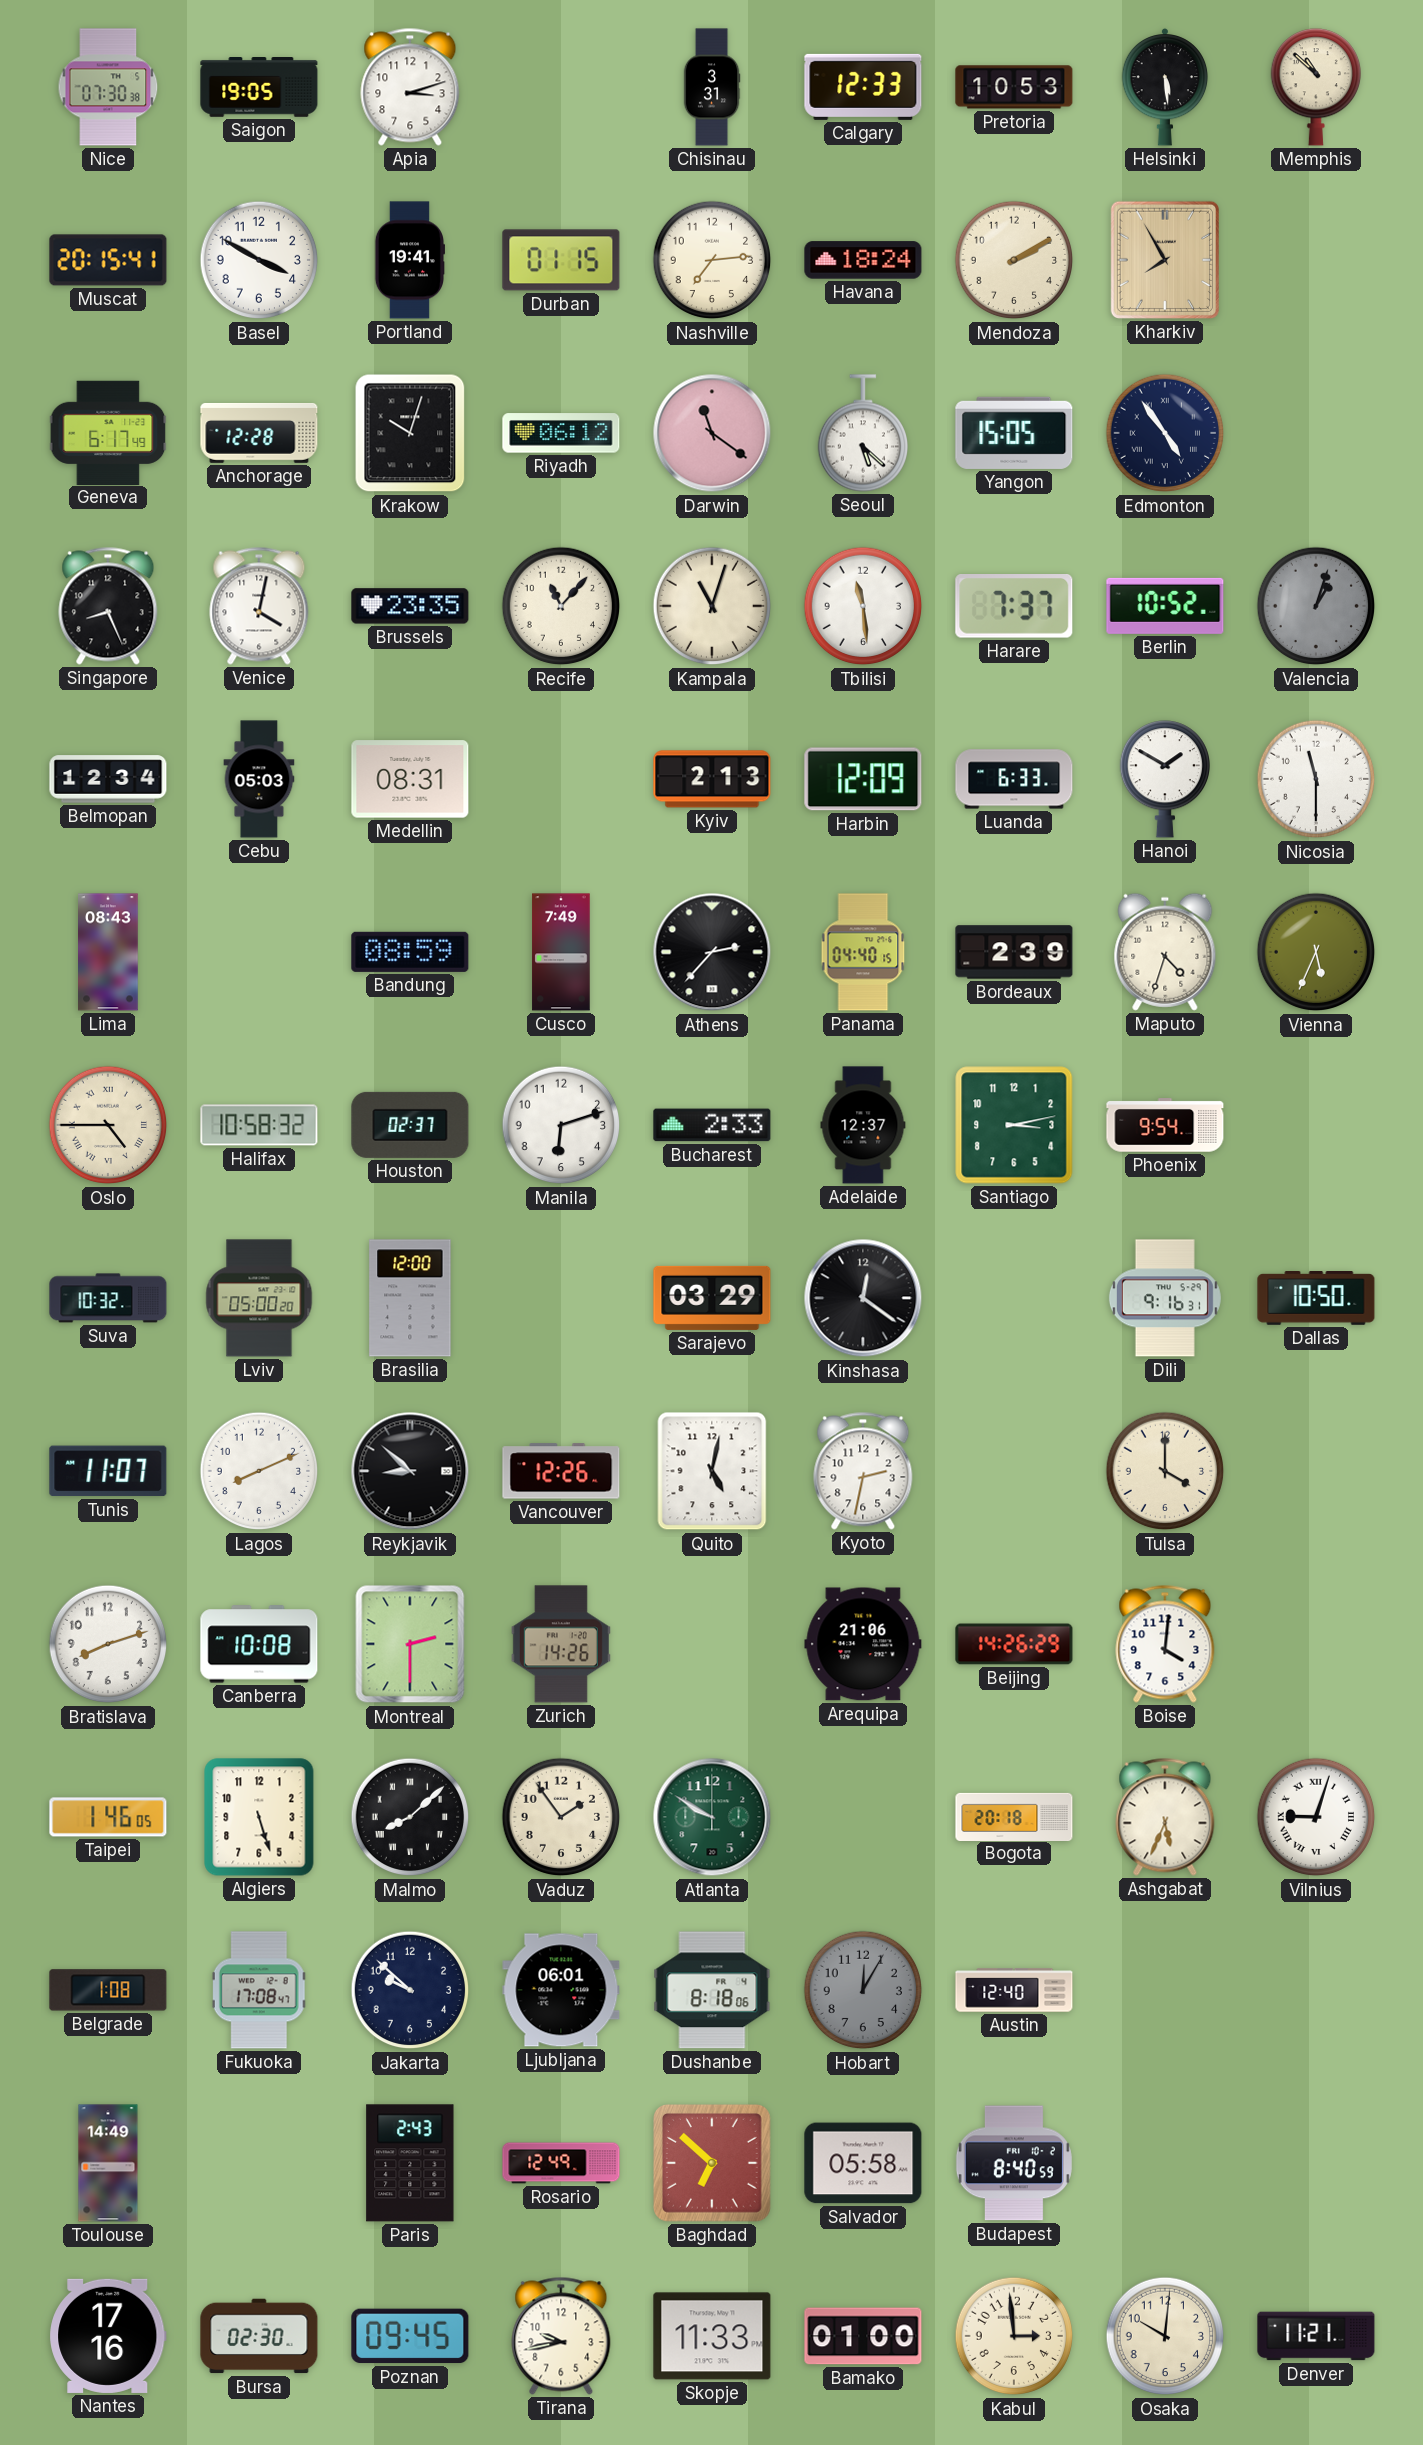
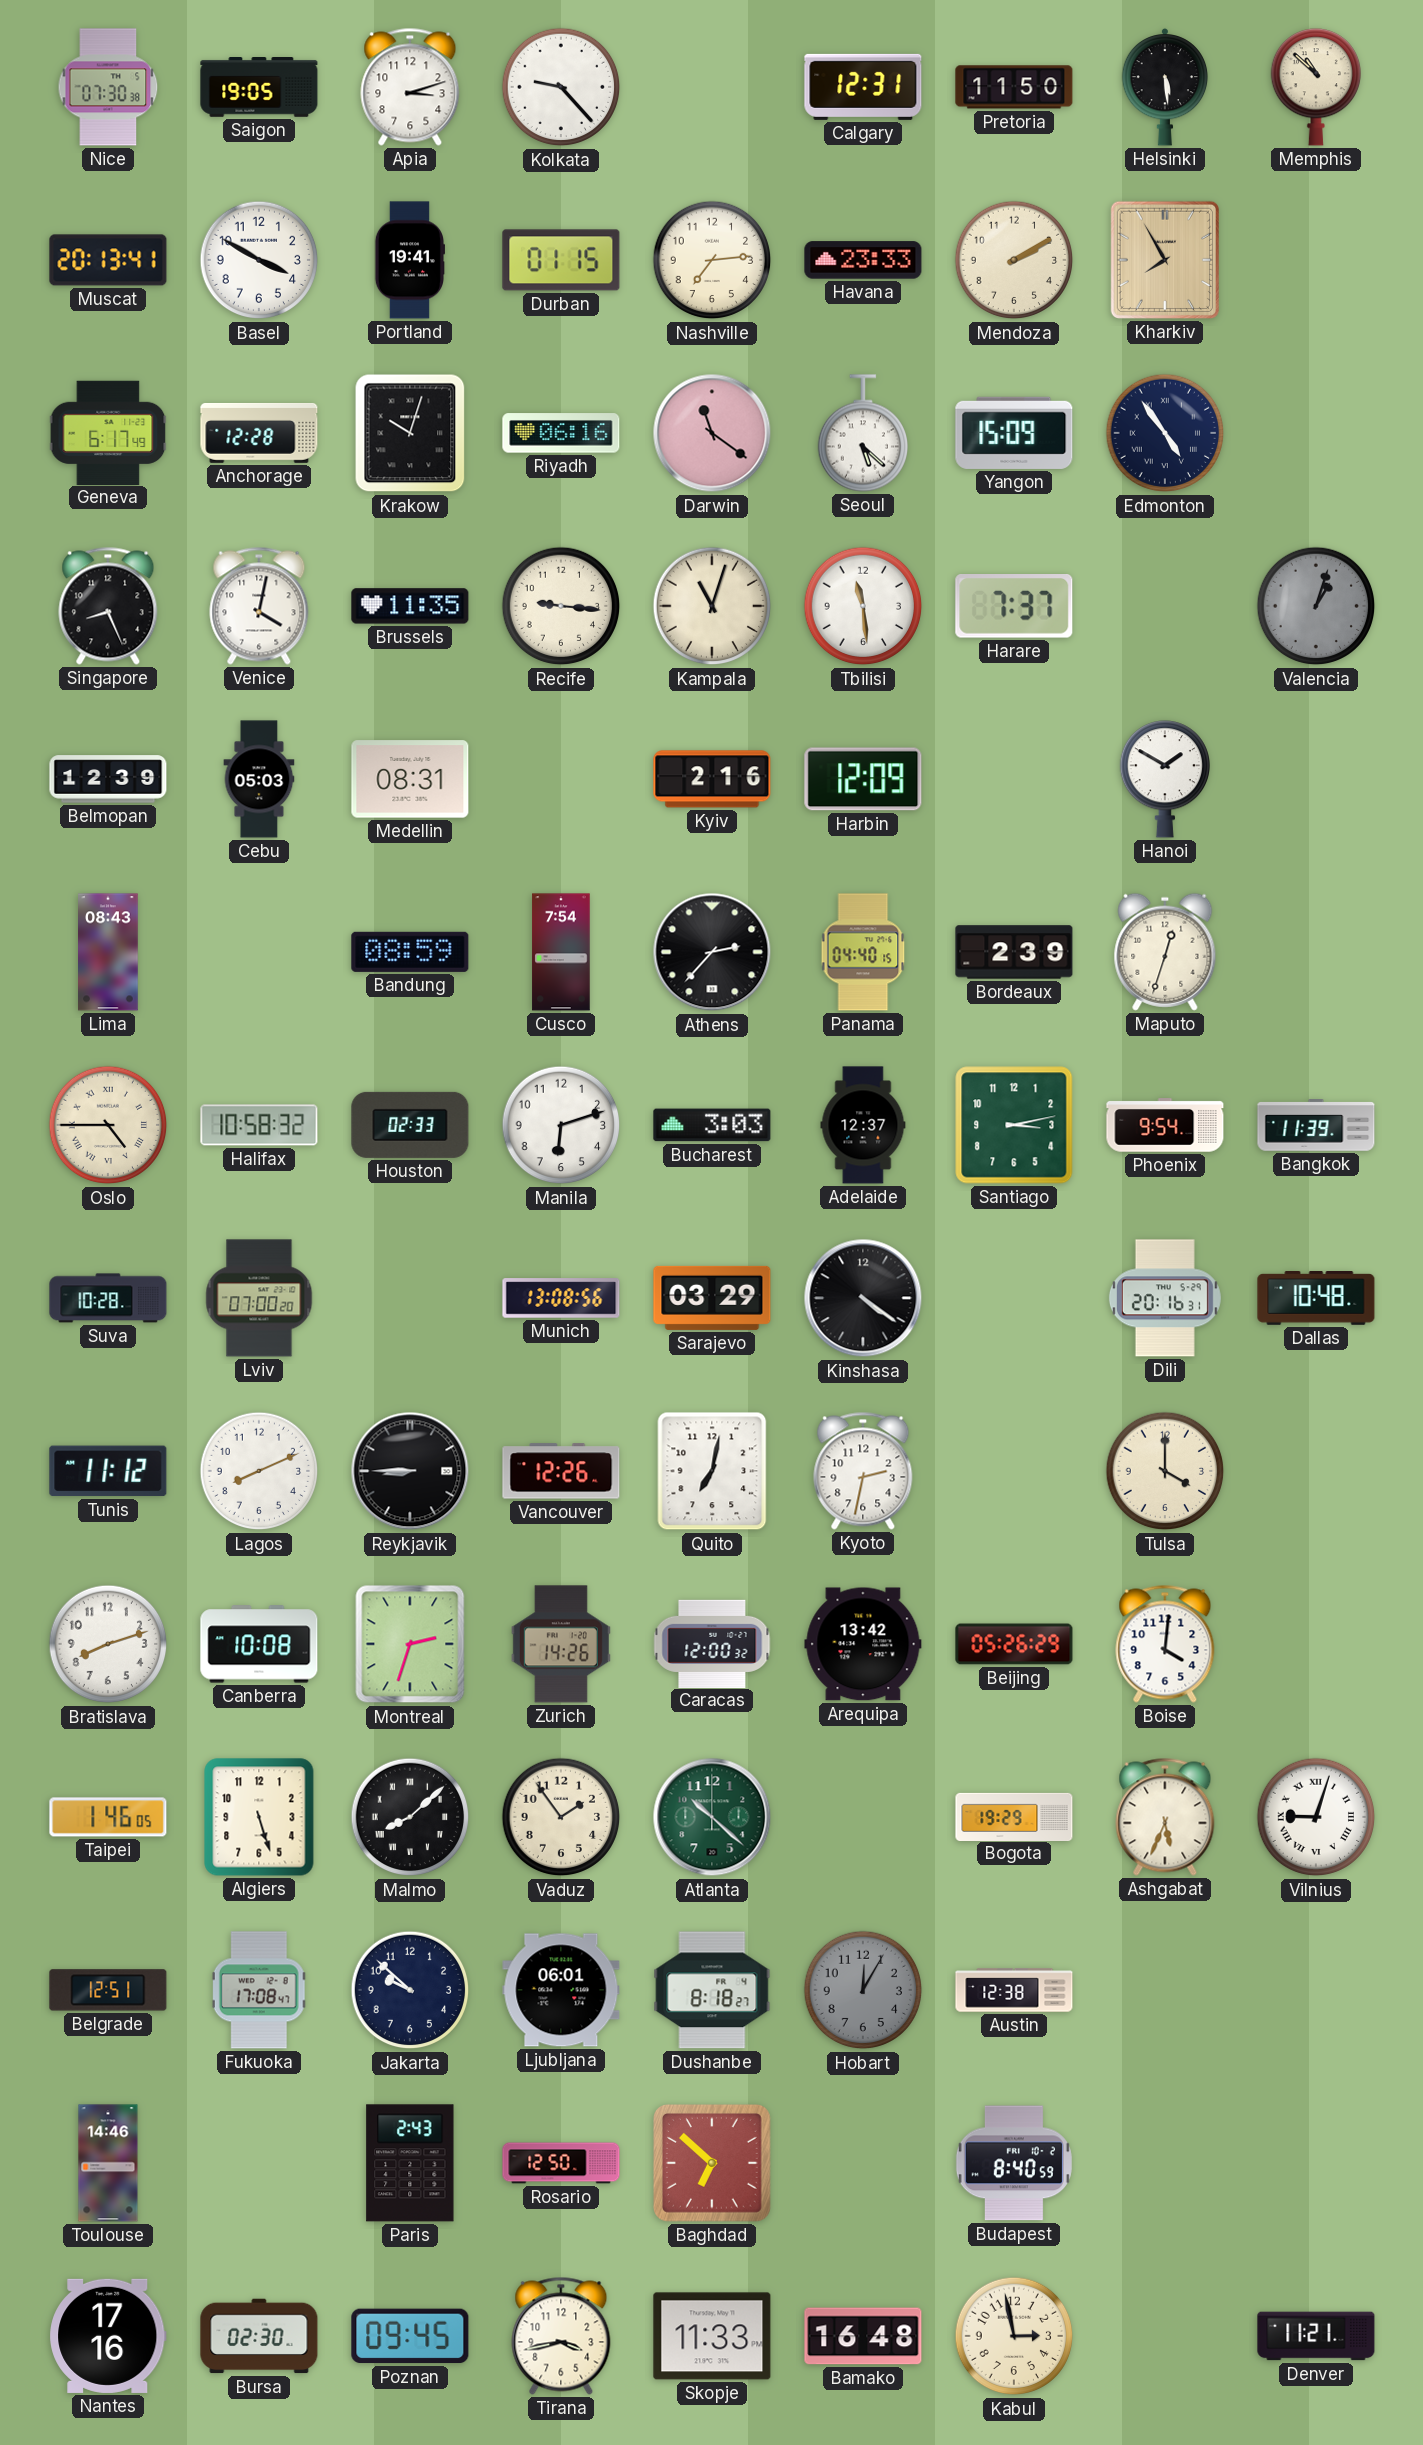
Kolkata: none -> 9:23
Chisinau: 3:31 -> none
Calgary: 12:33 -> 12:31
Pretoria: 10:53 -> 11:50
Muscat: 20:15 -> 20:13
Havana: 18:24 -> 23:33
Riyadh: 06:12 -> 06:16
Yangon: 15:05 -> 15:09
Brussels: 23:35 -> 11:35
Recife: 11:07 -> 9:16
Berlin: 10:52 -> none
Belmopan: 12:34 -> 12:39
Kyiv: 2:13 -> 2:16
Luanda: 6:33 -> none
Nicosia: 11:30 -> none
Cusco: 7:49 -> 7:54
Maputo: 4:33 -> 12:33
Vienna: 5:34 -> none
Houston: 02:37 -> 02:33
Bucharest: 2:33 -> 3:03
Bangkok: none -> 11:39
Suva: 10:32 -> 10:28
Lviv: 05:00 -> 07:00
Brasilia: 12:00 -> none
Munich: none -> 13:08
Kinshasa: 12:21 -> 4:21
Dili: 9:16 -> 20:16
Dallas: 10:50 -> 10:48
Tunis: 11:07 -> 11:12
Reykjavik: 8:52 -> 8:45
Quito: 5:02 -> 7:02
Montreal: 2:30 -> 2:33
Caracas: none -> 12:00
Arequipa: 21:06 -> 13:42
Beijing: 14:26 -> 05:26
Atlanta: 9:50 -> 10:22
Bogota: 20:18 -> 19:29
Belgrade: 1:08 -> 12:51
Dushanbe: 8:18:06 -> 8:18:27
Austin: 12:40 -> 12:38
Toulouse: 14:49 -> 14:46
Rosario: 12:49 -> 12:50
Salvador: 05:58 -> none
Tirana: 9:43 -> 3:43
Bamako: 01:00 -> 16:48
Kabul: 2:59 -> 2:58
Osaka: 10:01 -> none
